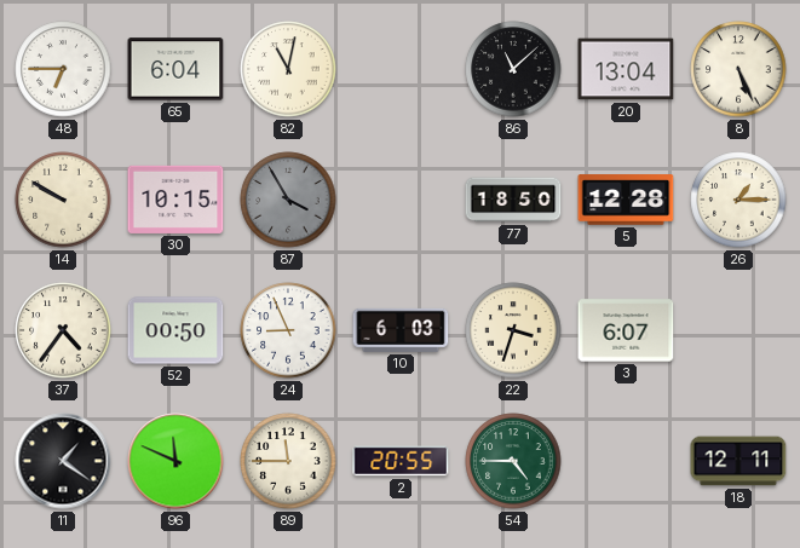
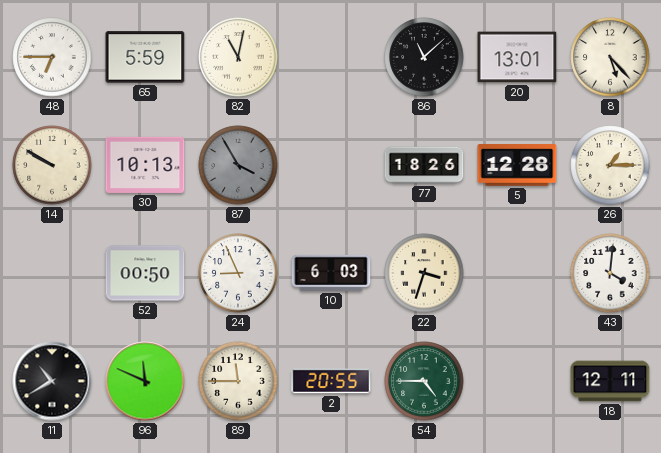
65: 6:04 -> 5:59
20: 13:04 -> 13:01
8: 5:26 -> 5:23
30: 10:15 -> 10:13
77: 18:50 -> 18:26
37: 4:36 -> none
3: 6:07 -> none
43: none -> 4:01
11: 1:21 -> 10:40
